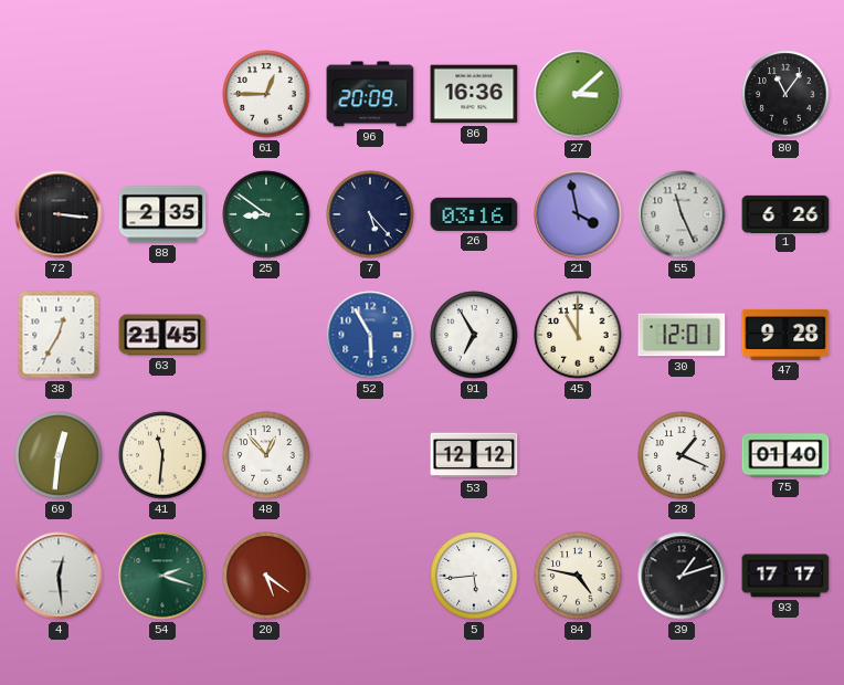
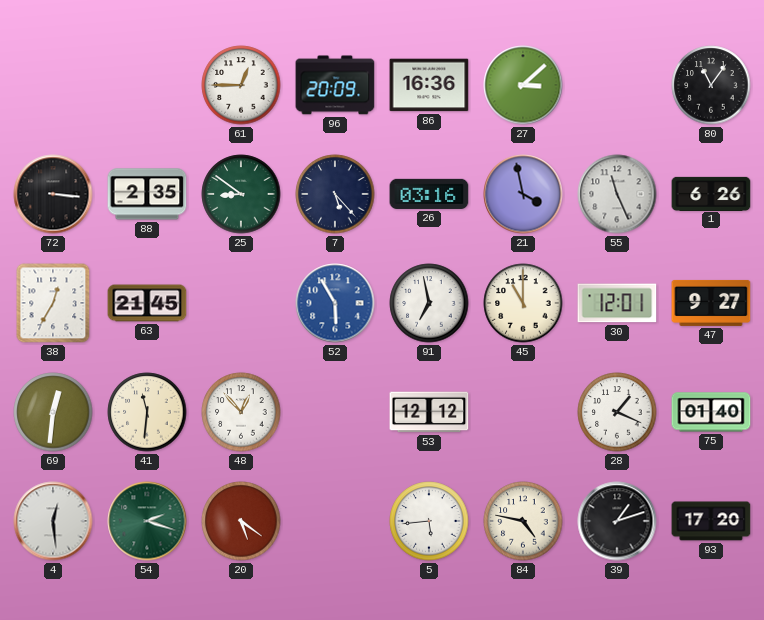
91: 6:55 -> 6:58
47: 9:28 -> 9:27
93: 17:17 -> 17:20
